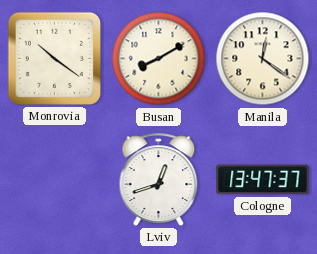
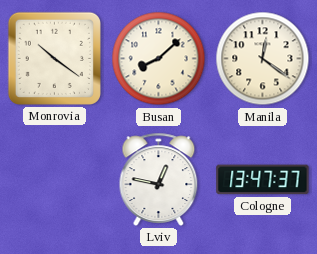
Busan: 8:10 -> 8:08
Lviv: 12:42 -> 12:47
